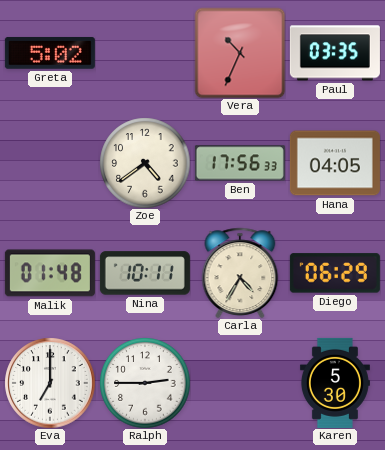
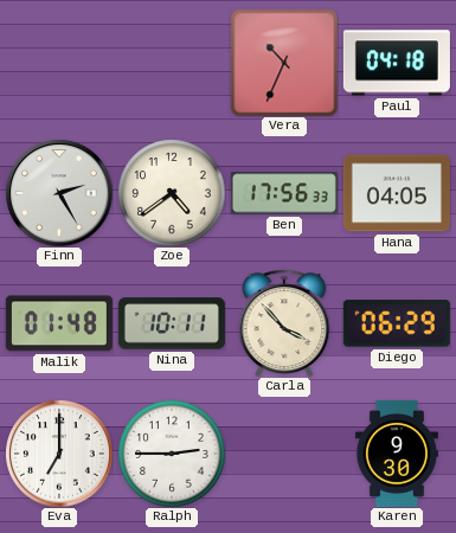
Greta: 5:02 -> none
Paul: 03:35 -> 04:18
Finn: none -> 2:25
Carla: 4:35 -> 3:53
Karen: 5:30 -> 9:30
